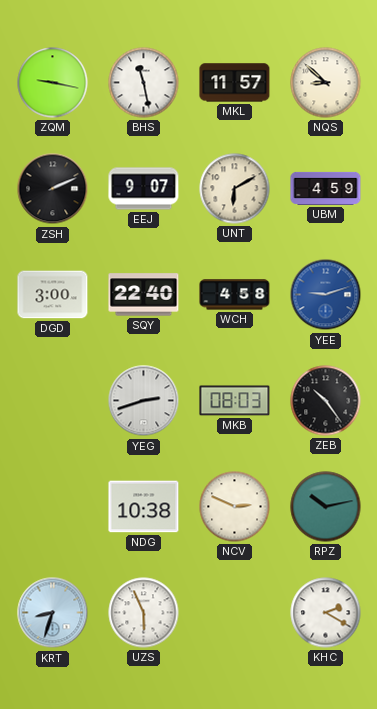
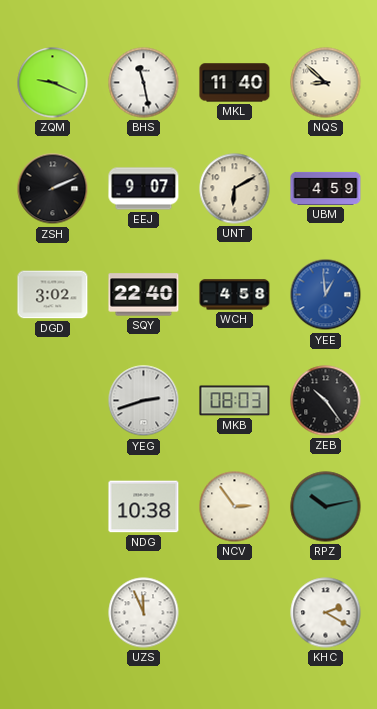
ZQM: 9:17 -> 9:19
MKL: 11:57 -> 11:40
DGD: 3:00 -> 3:02
YEE: 9:12 -> 12:59
NCV: 2:49 -> 2:54
KRT: 8:33 -> none
UZS: 5:56 -> 11:56
